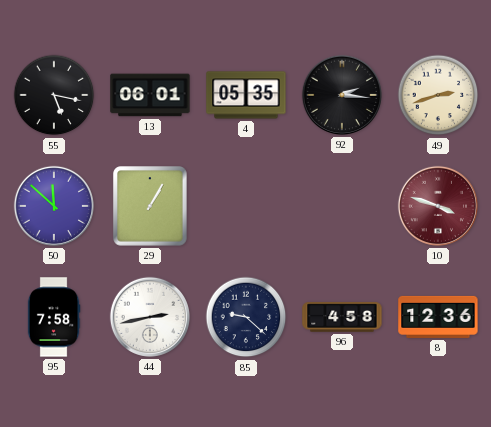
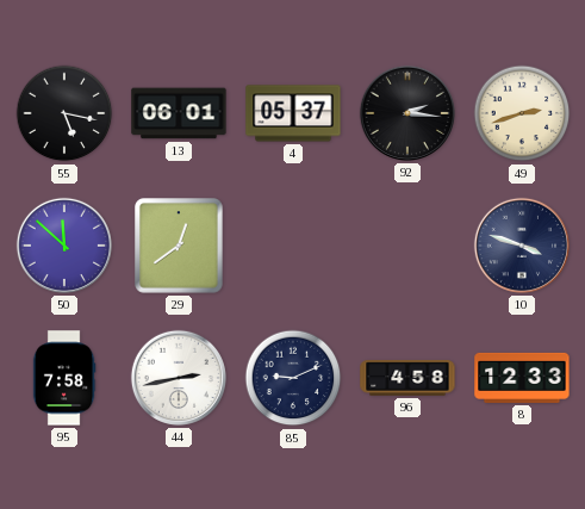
4: 05:35 -> 05:37
29: 1:05 -> 12:39
10 dial: burgundy -> navy
85: 9:22 -> 9:11
8: 12:36 -> 12:33
